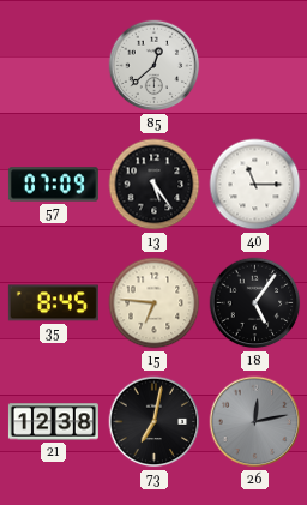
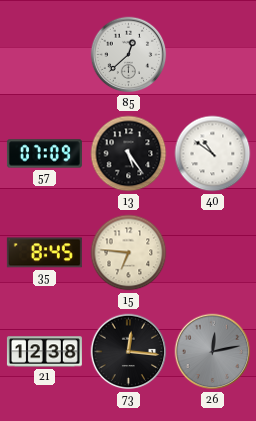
40: 11:15 -> 10:51
18: 5:06 -> none
73: 7:02 -> 12:16
